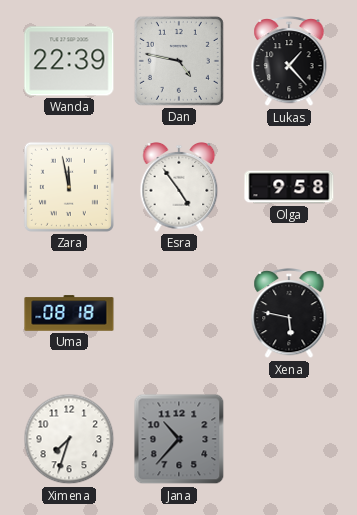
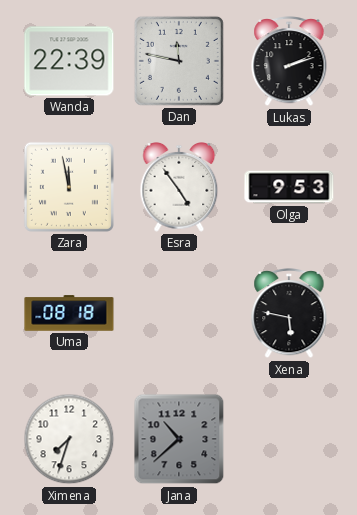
Dan: 4:47 -> 11:47
Lukas: 1:23 -> 2:12
Olga: 9:58 -> 9:53
Jana: 10:37 -> 10:38
